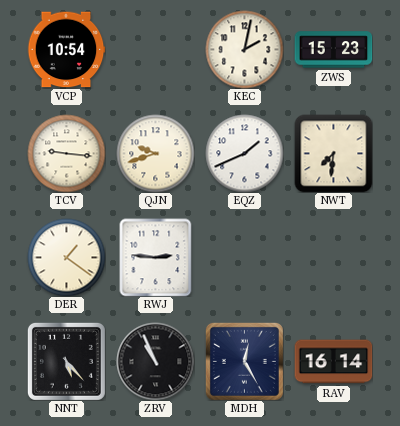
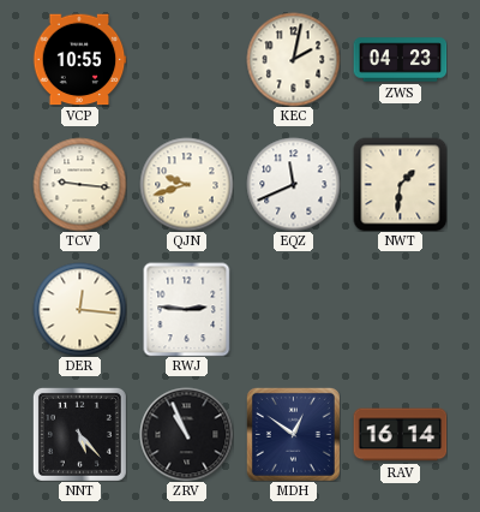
VCP: 10:54 -> 10:55
ZWS: 15:23 -> 04:23
EQZ: 1:41 -> 11:41
NWT: 7:31 -> 1:31
DER: 1:21 -> 12:16
MDH: 12:25 -> 12:51
